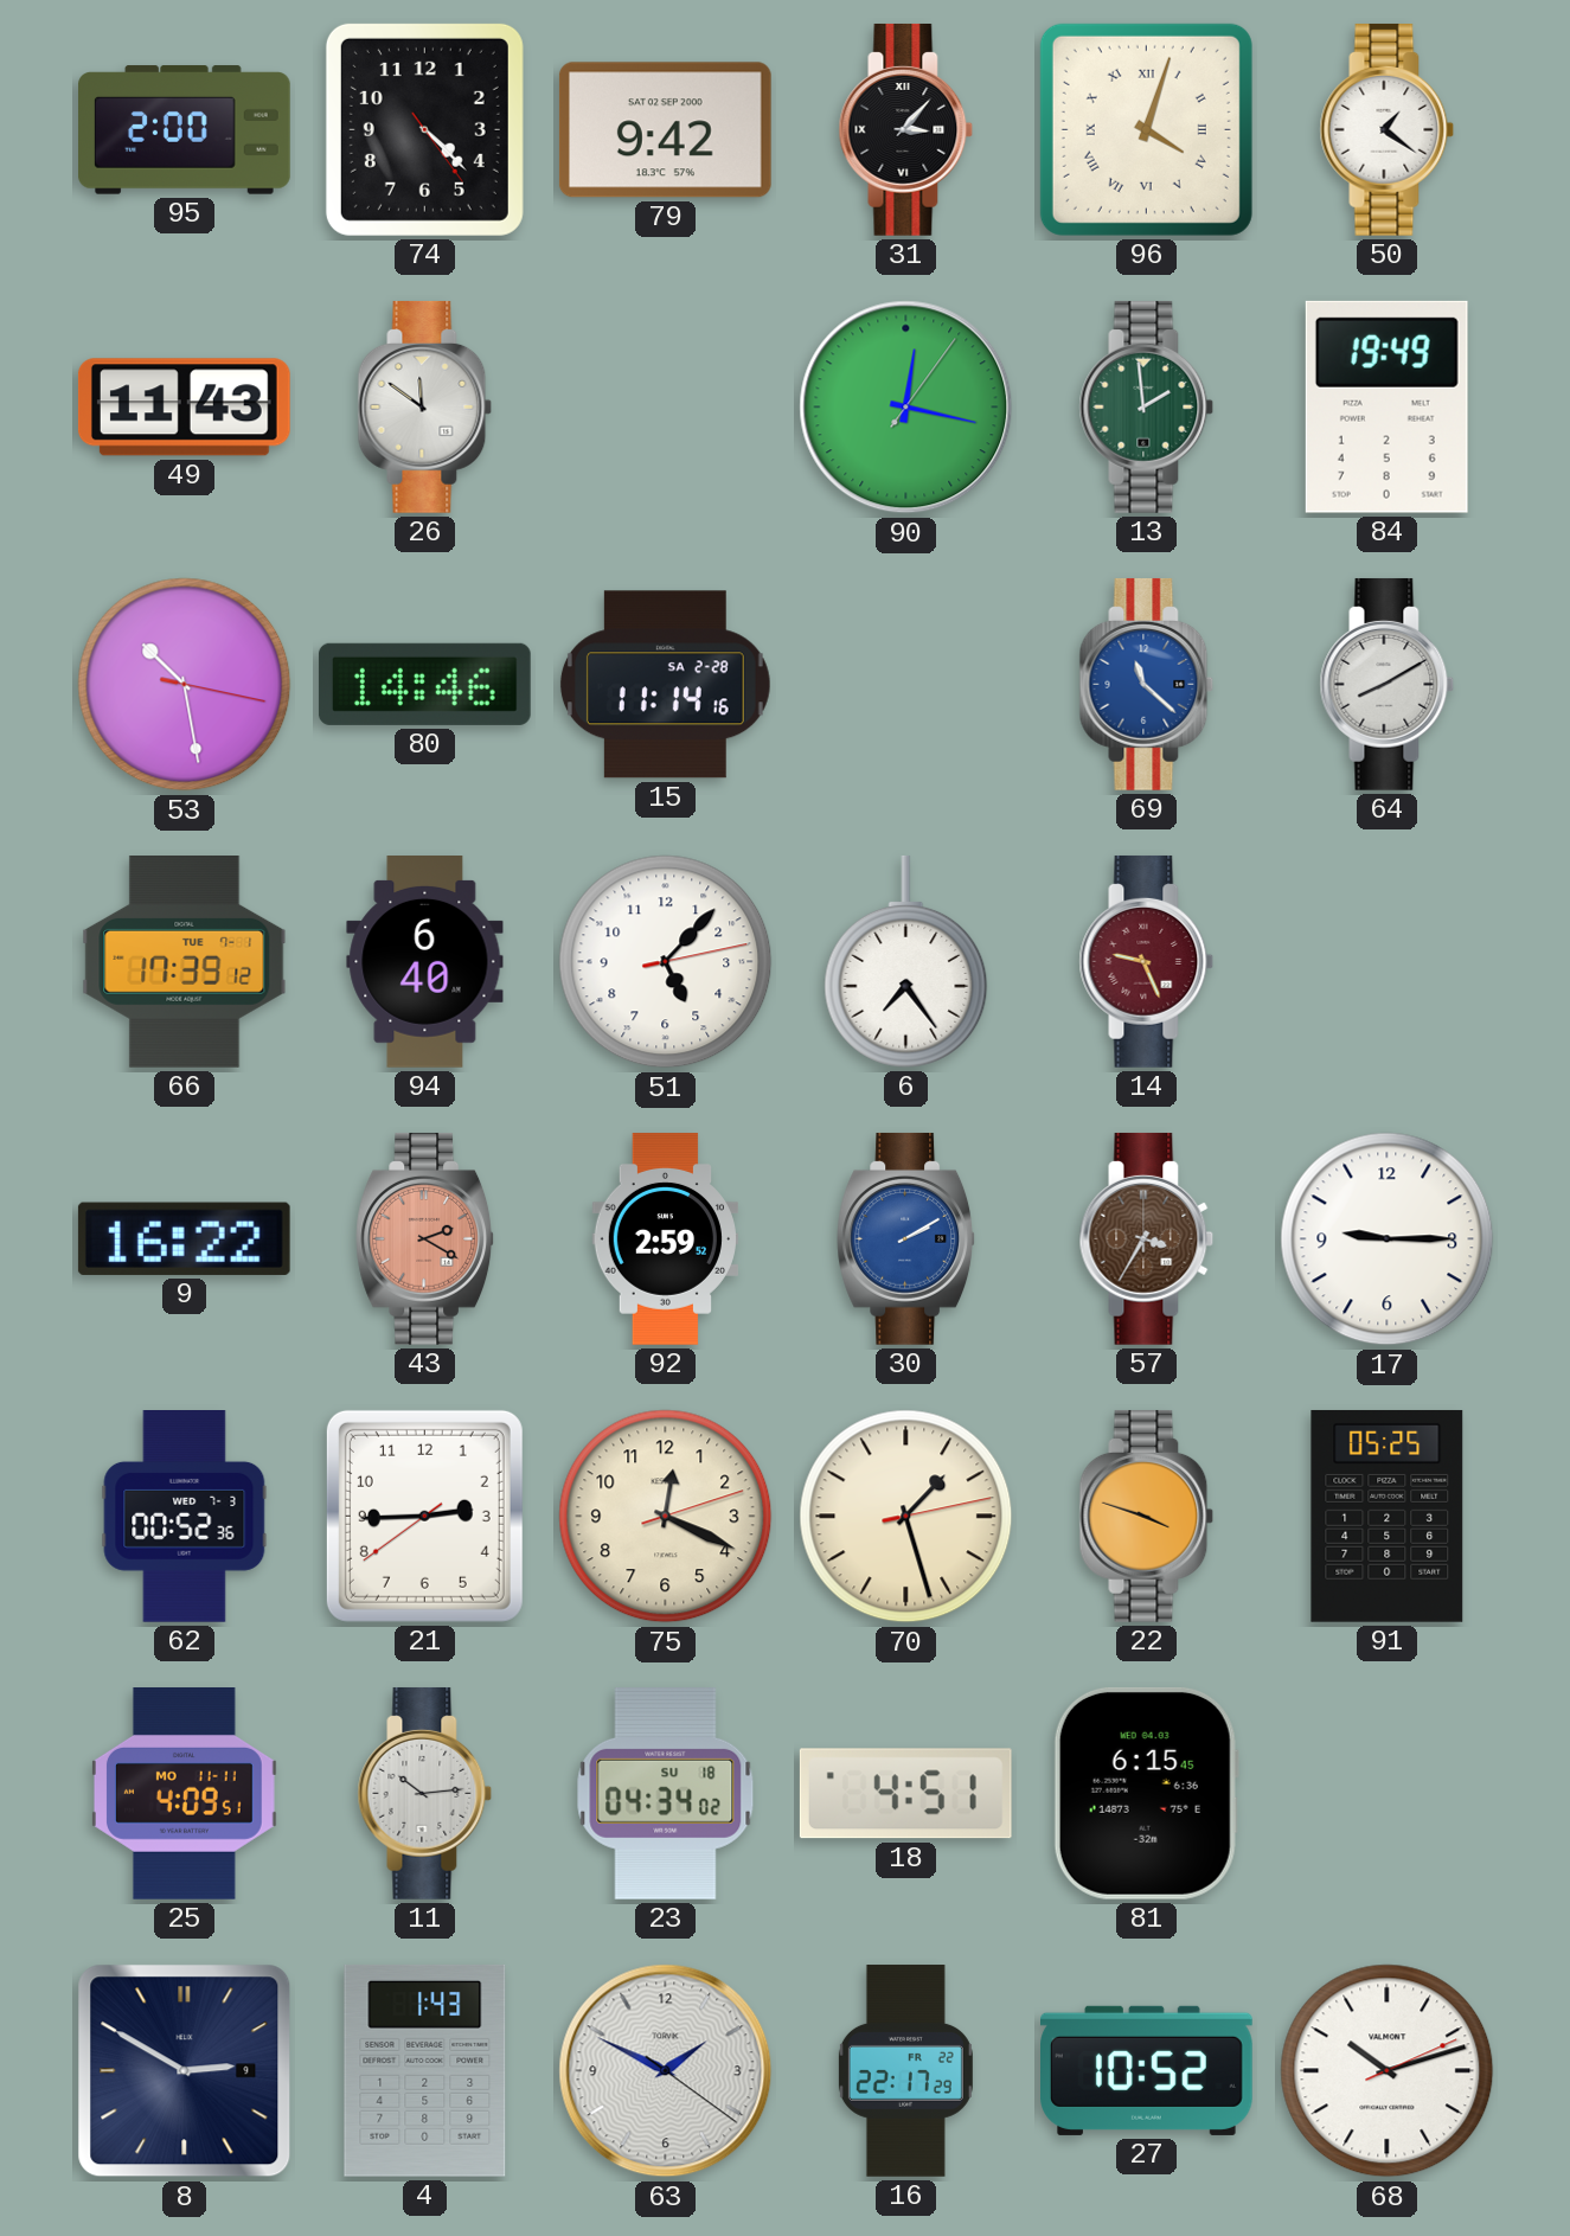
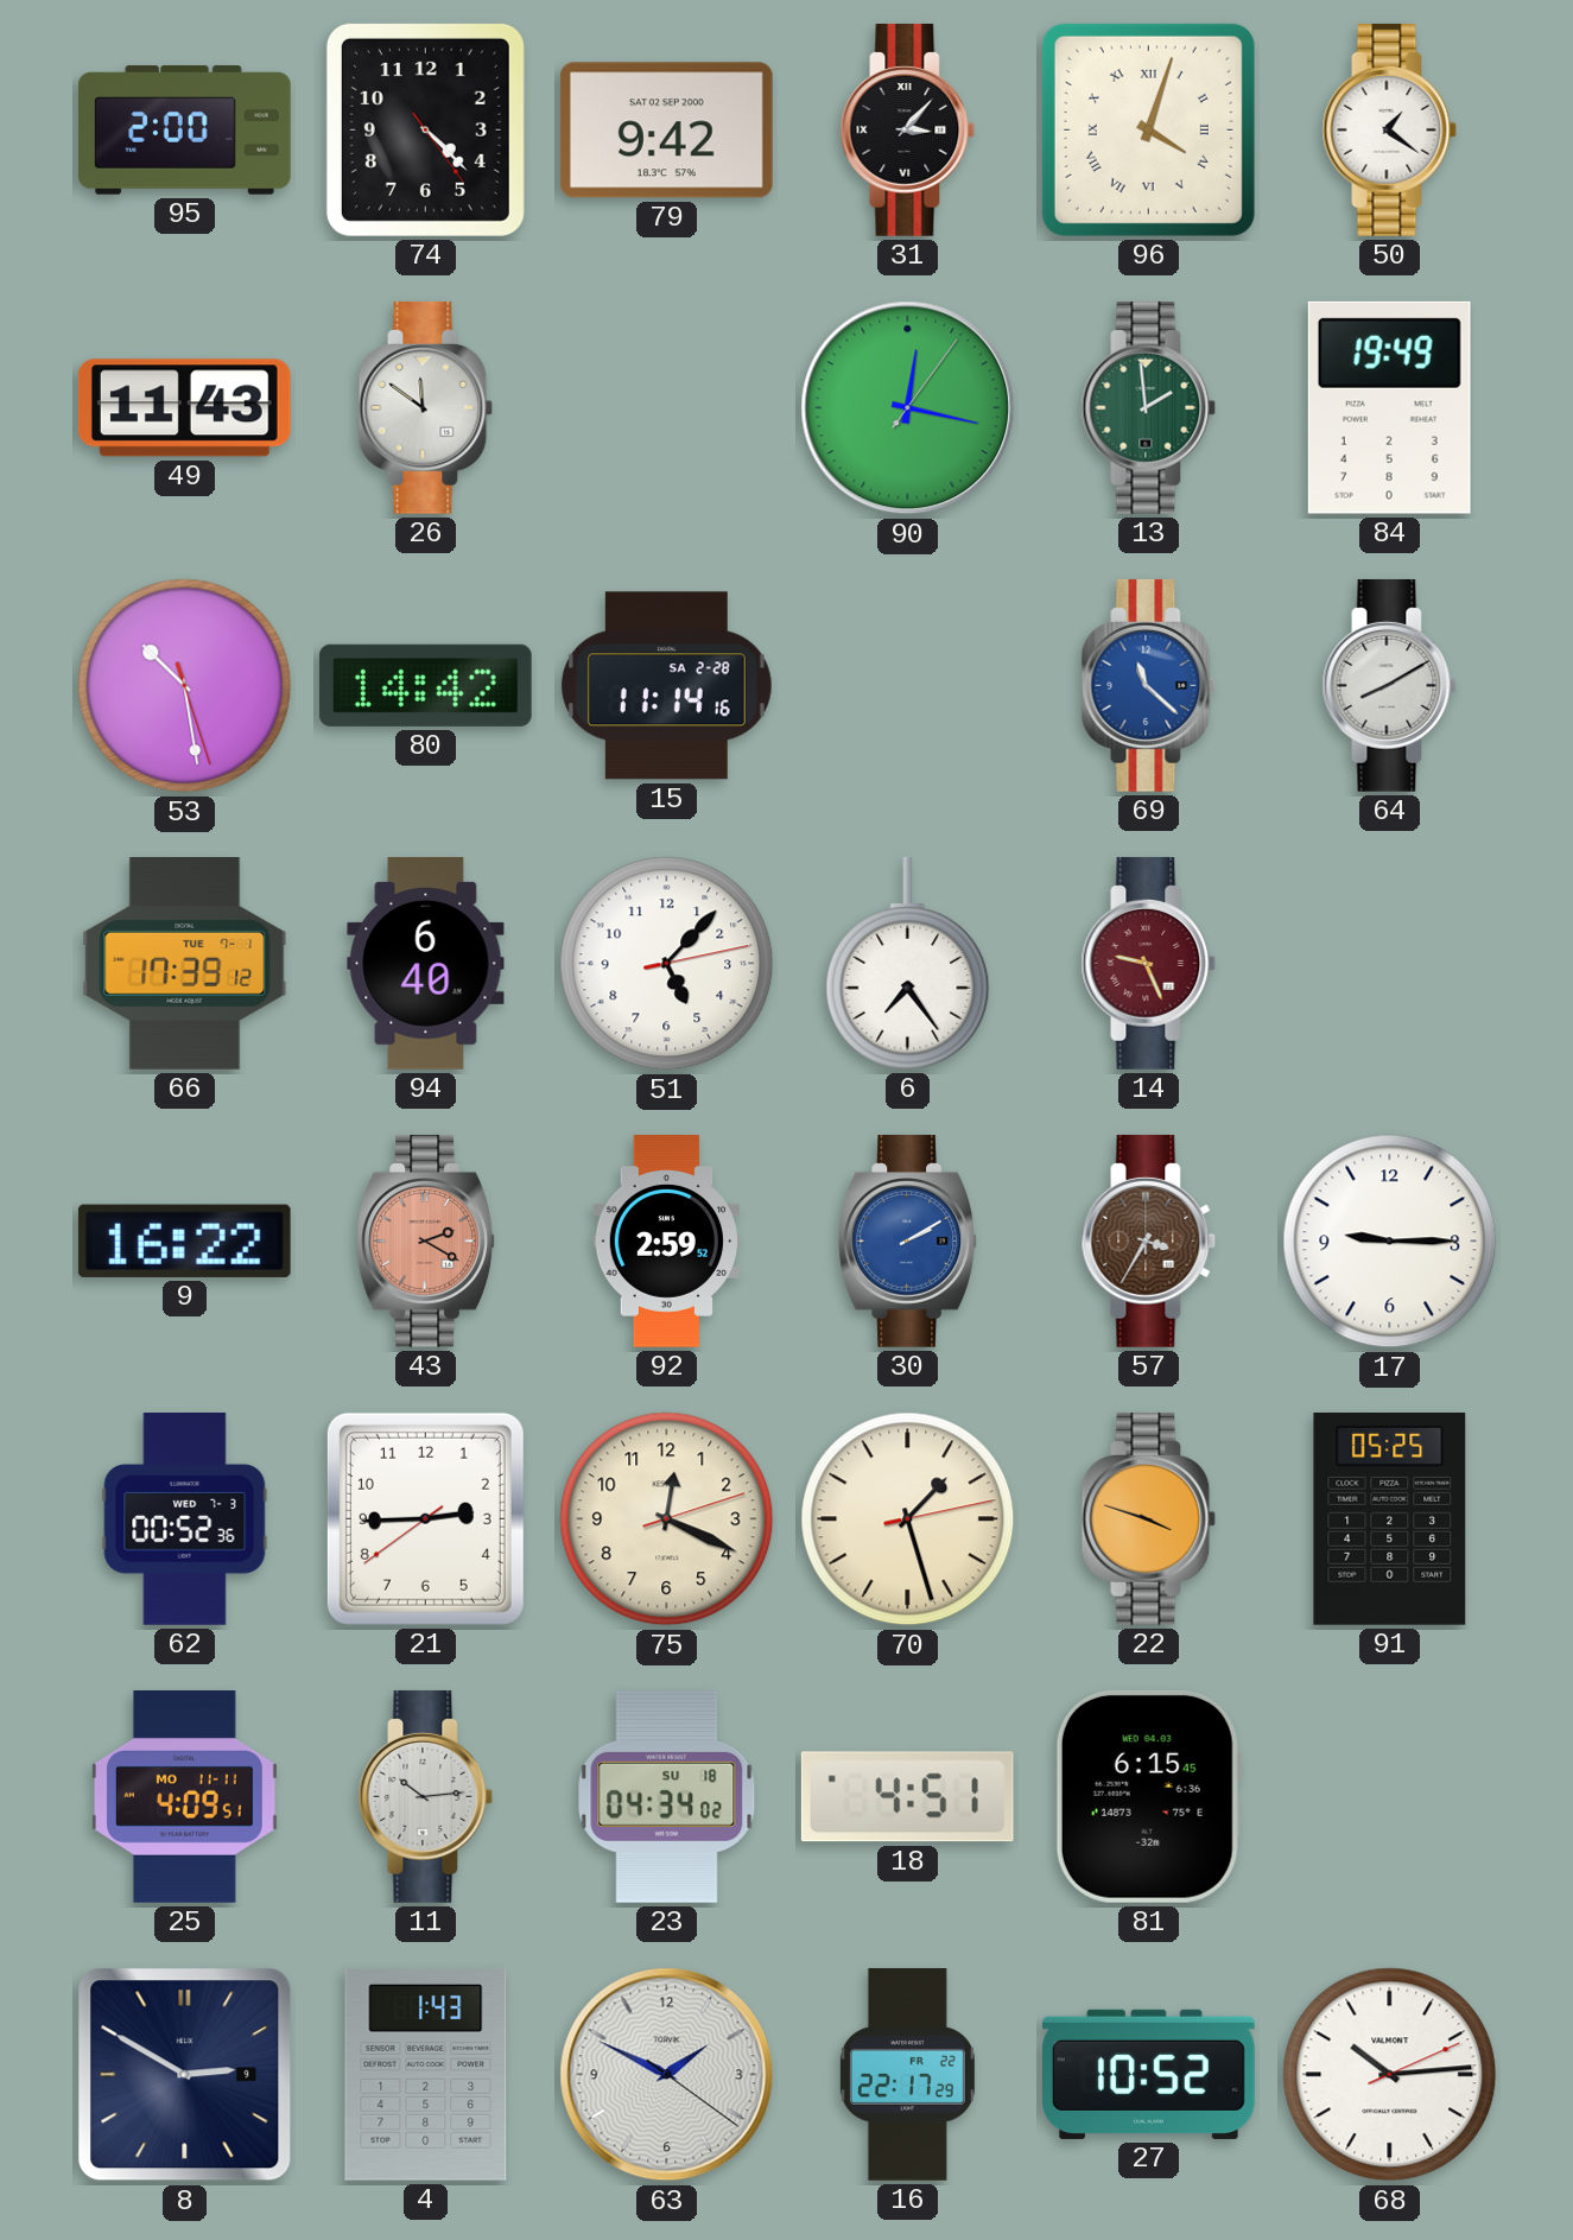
53: 10:28:17 -> 10:28:27
80: 14:46 -> 14:42
68: 10:12 -> 10:14
